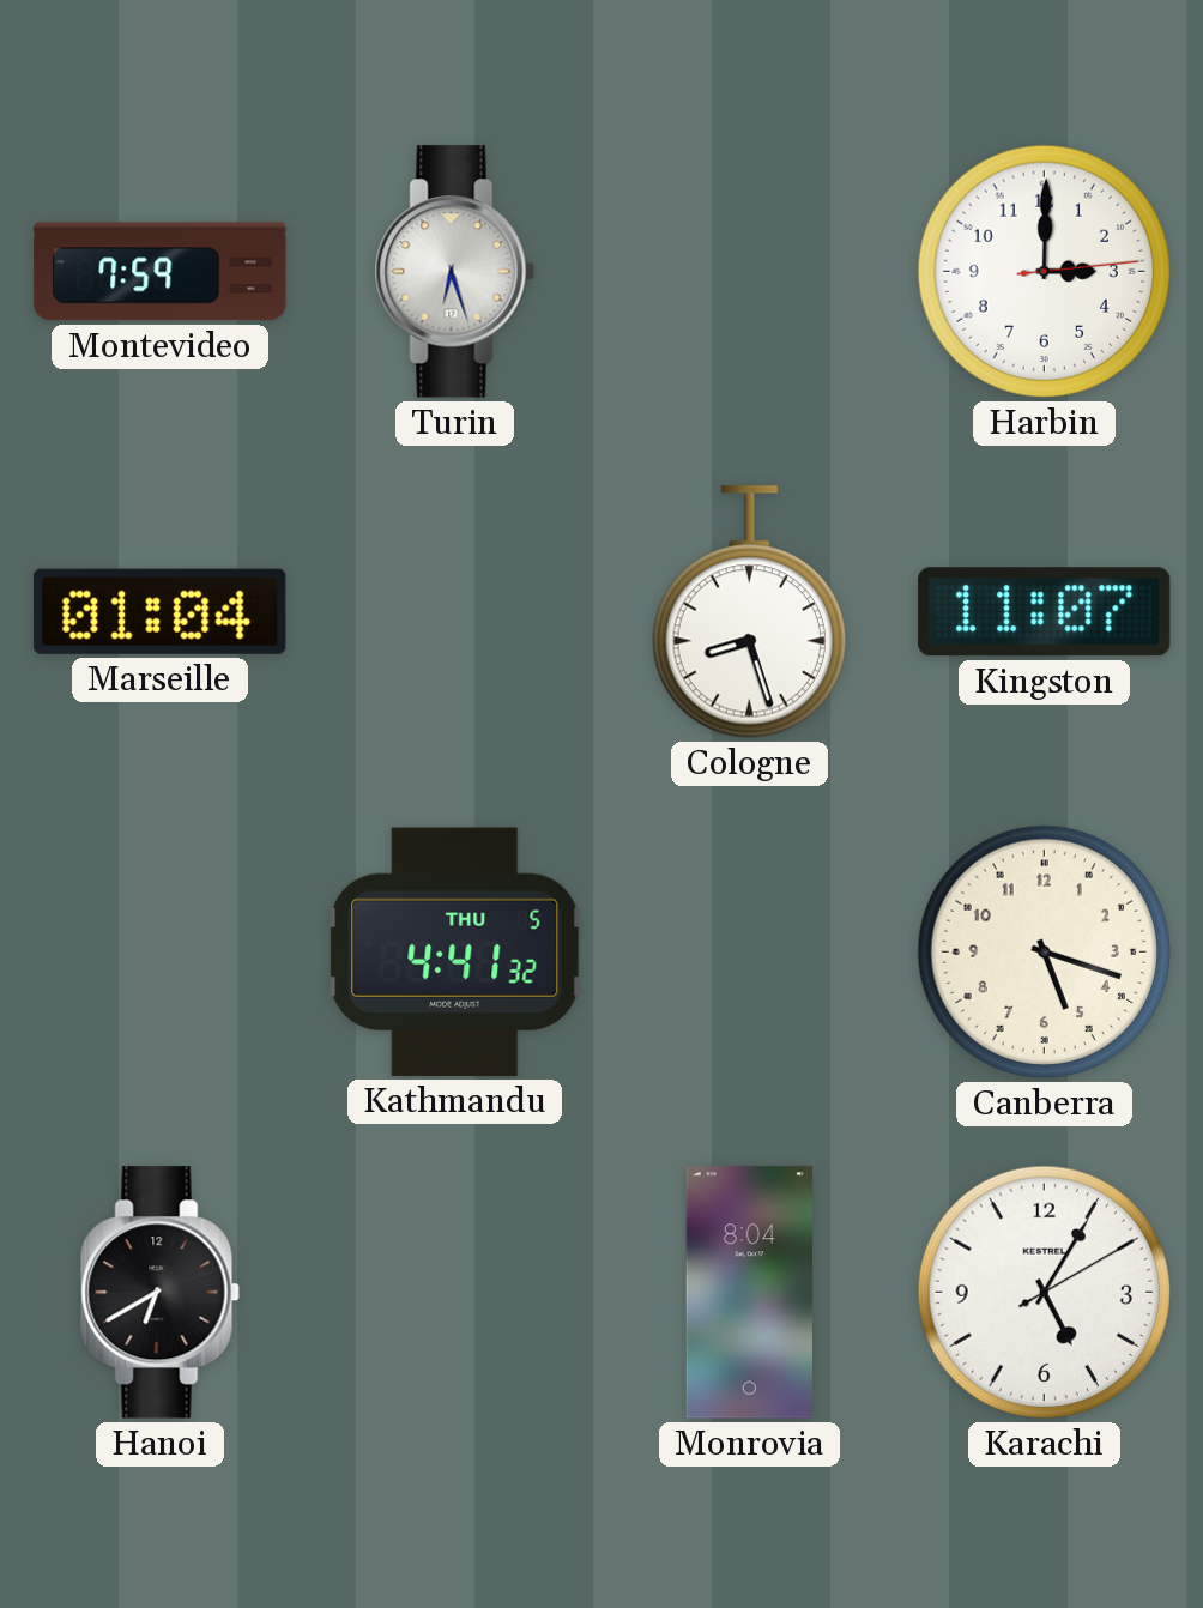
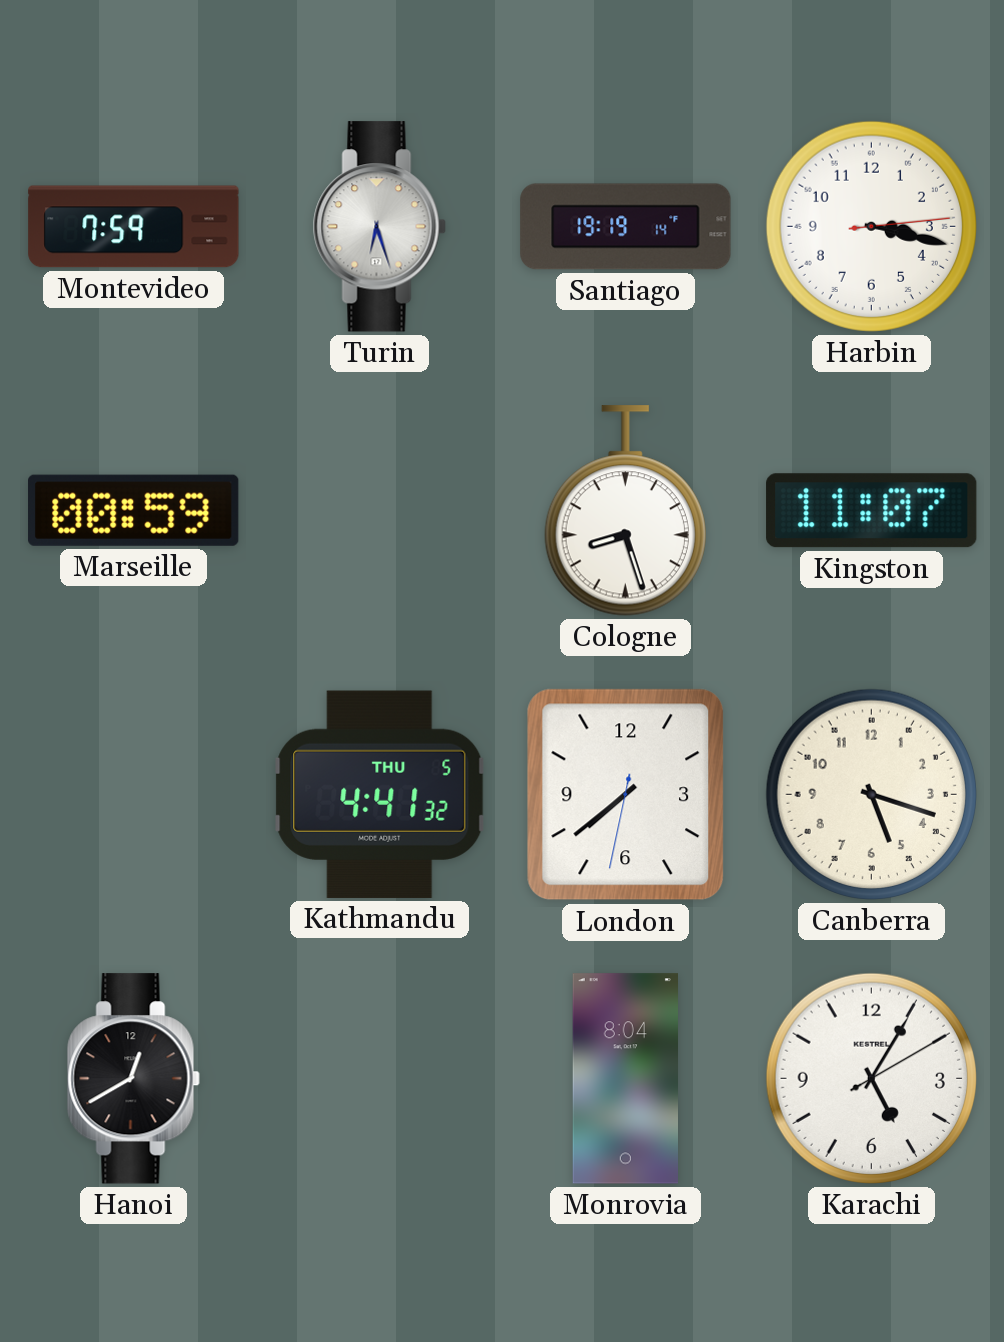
Santiago: none -> 19:19
Harbin: 3:00 -> 3:17
Marseille: 01:04 -> 00:59
London: none -> 7:38
Hanoi: 6:40 -> 12:40
